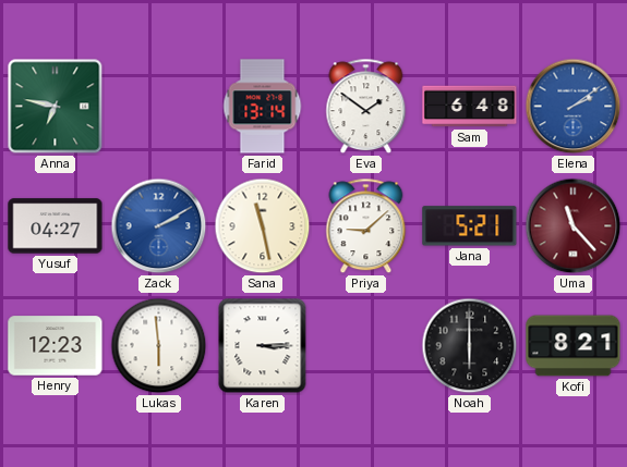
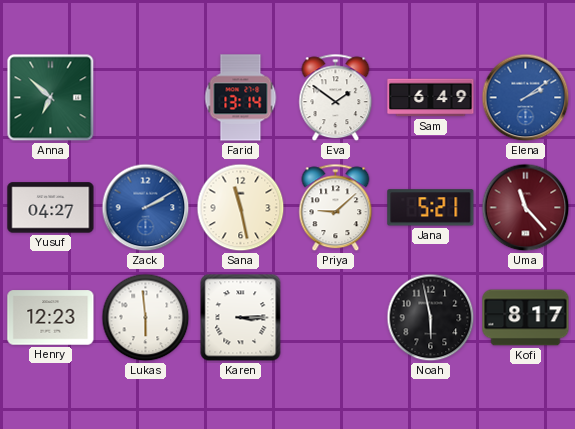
Anna: 6:47 -> 6:52
Sam: 6:48 -> 6:49
Noah: 6:00 -> 5:58
Kofi: 8:21 -> 8:17
